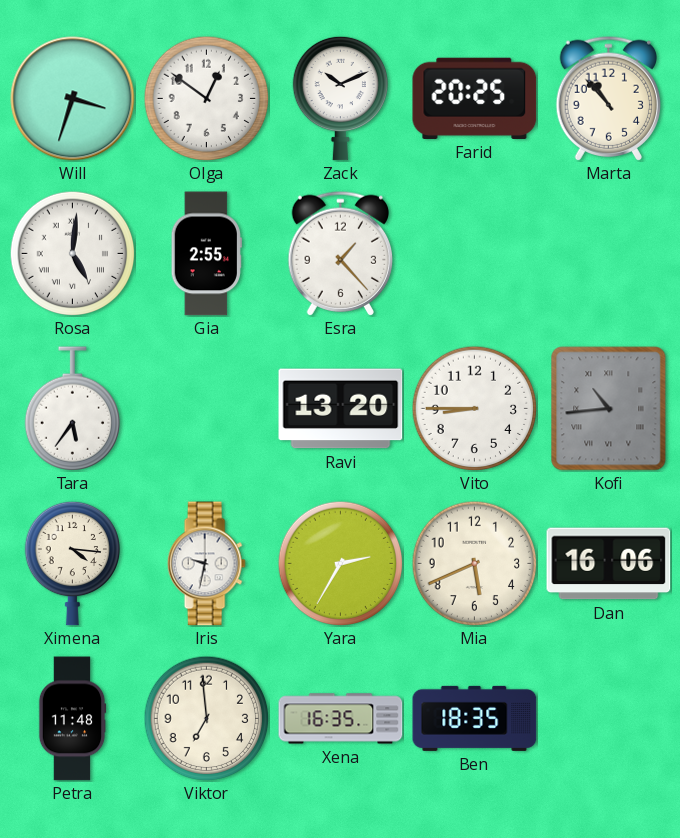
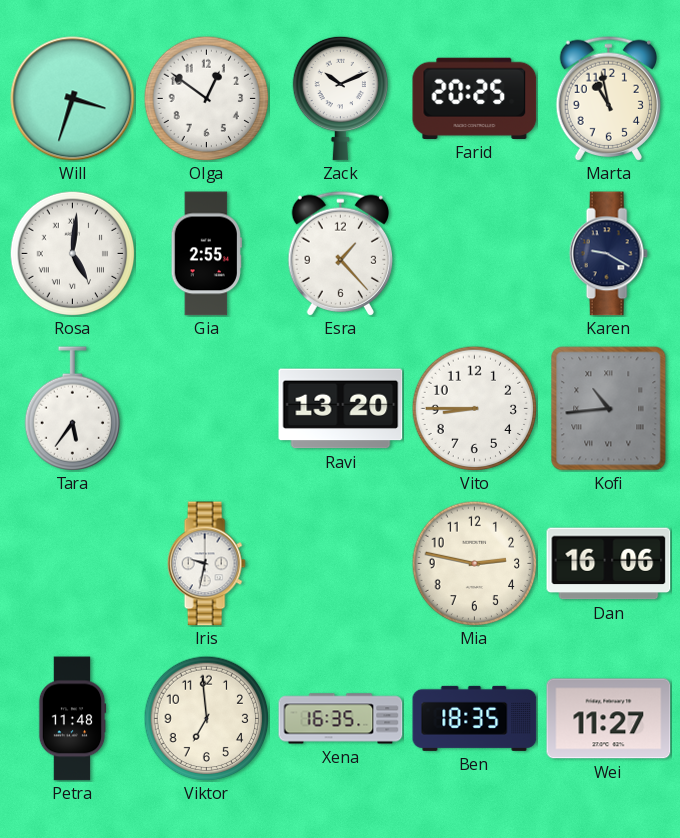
Marta: 10:53 -> 10:58
Karen: none -> 9:20
Ximena: 4:16 -> none
Yara: 2:35 -> none
Mia: 5:41 -> 2:47
Wei: none -> 11:27
